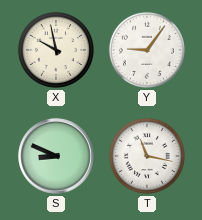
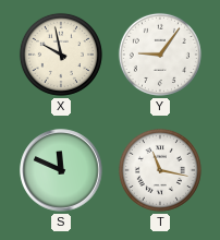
S: 8:49 -> 11:49
